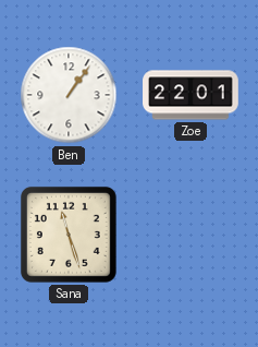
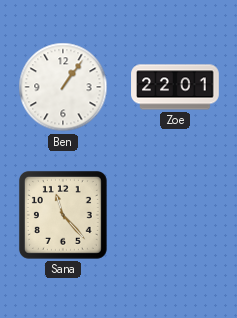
Sana: 11:27 -> 11:23
